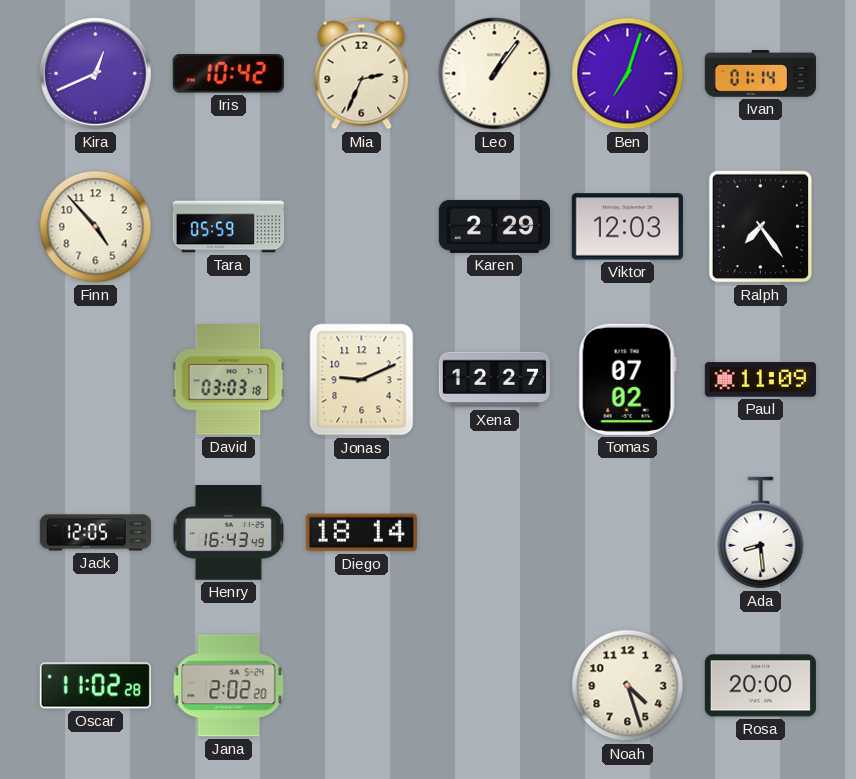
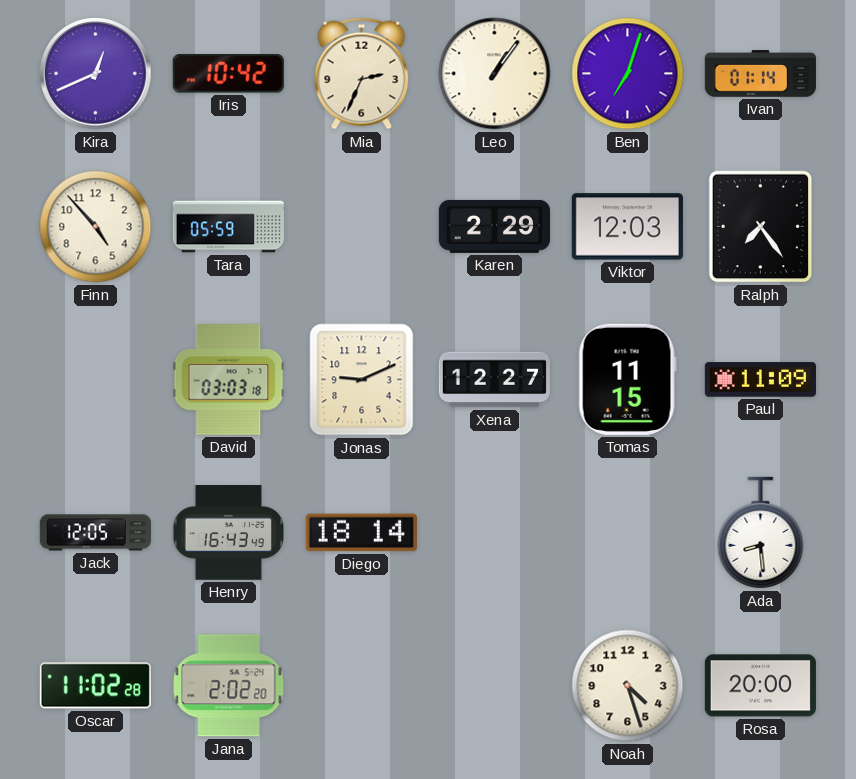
Tomas: 07:02 -> 11:15
